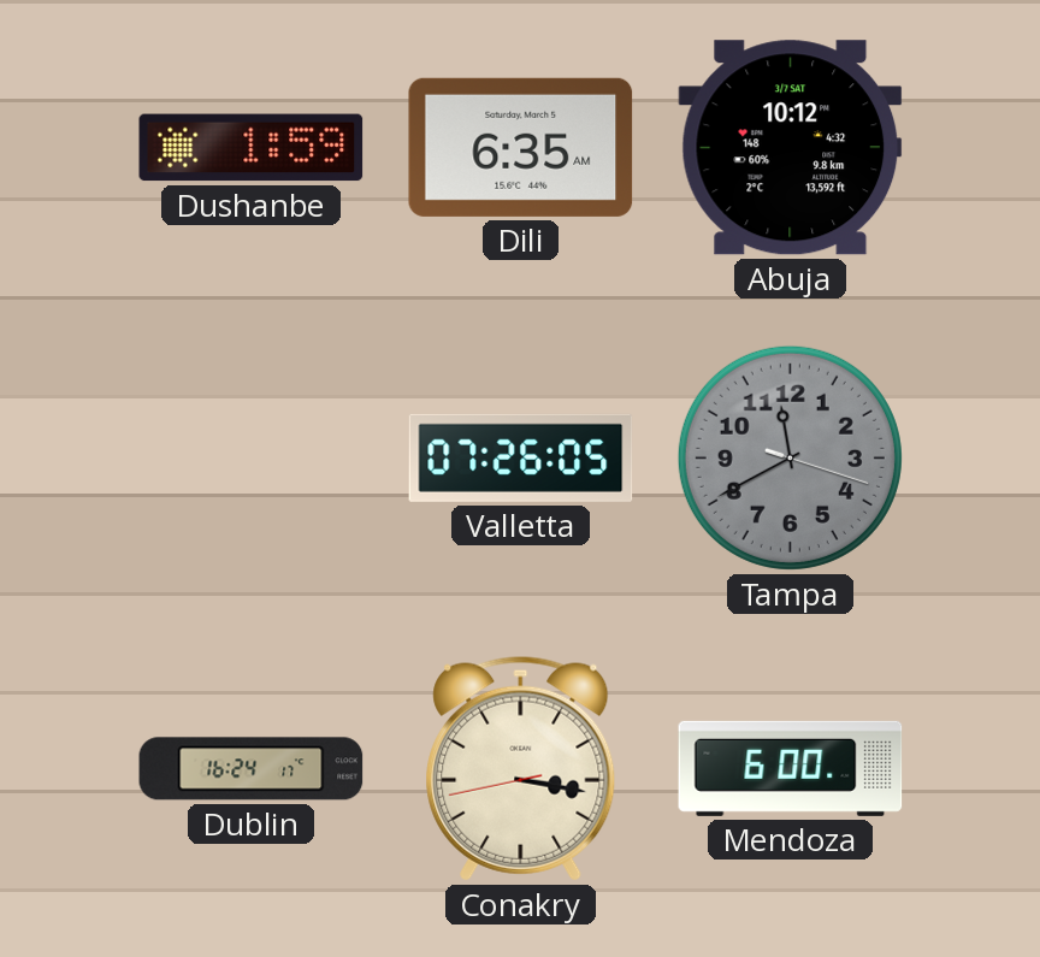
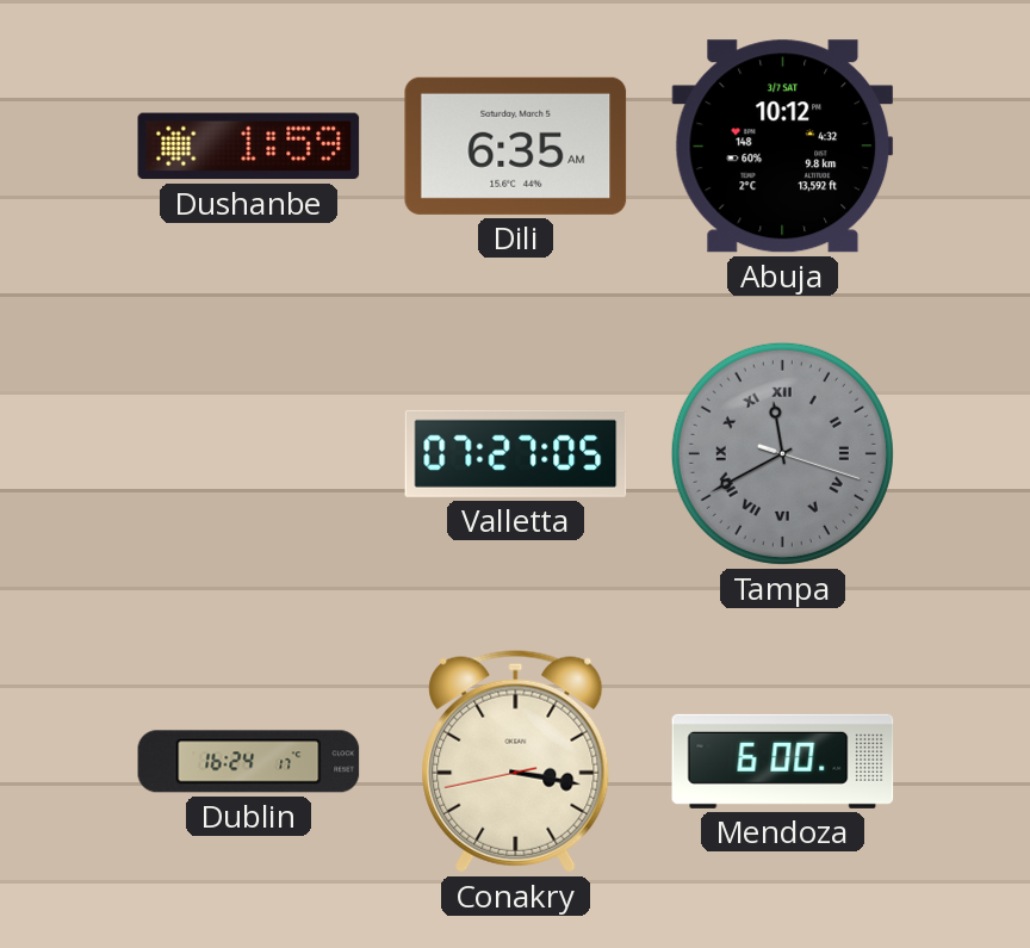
Valletta: 07:26 -> 07:27
Tampa numerals: Arabic -> Roman
